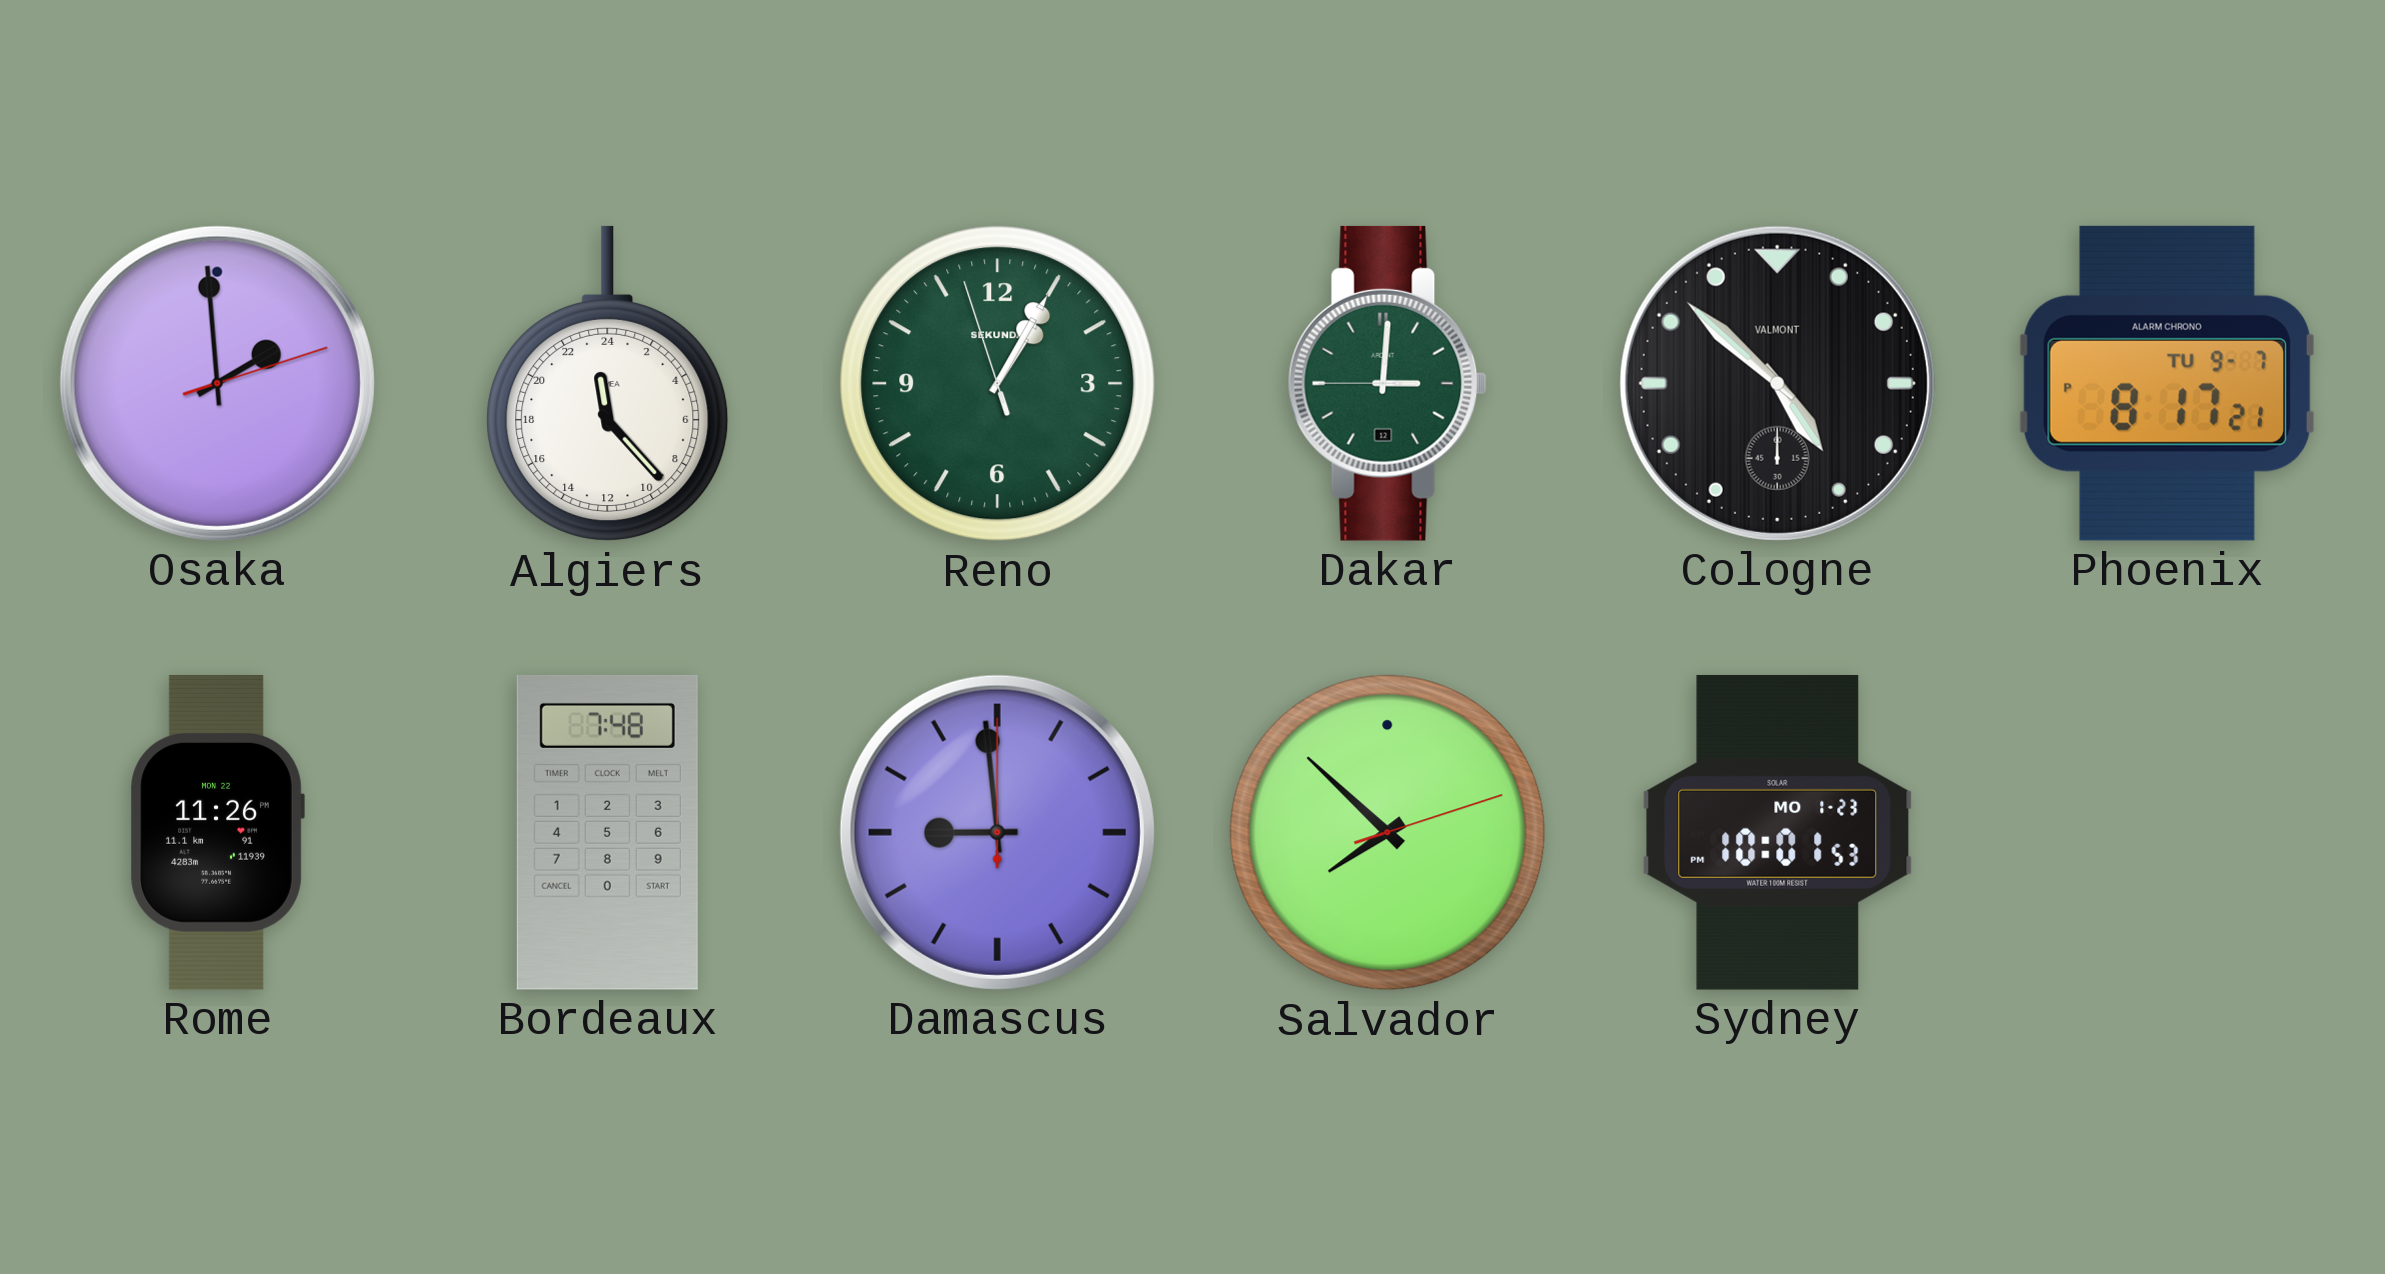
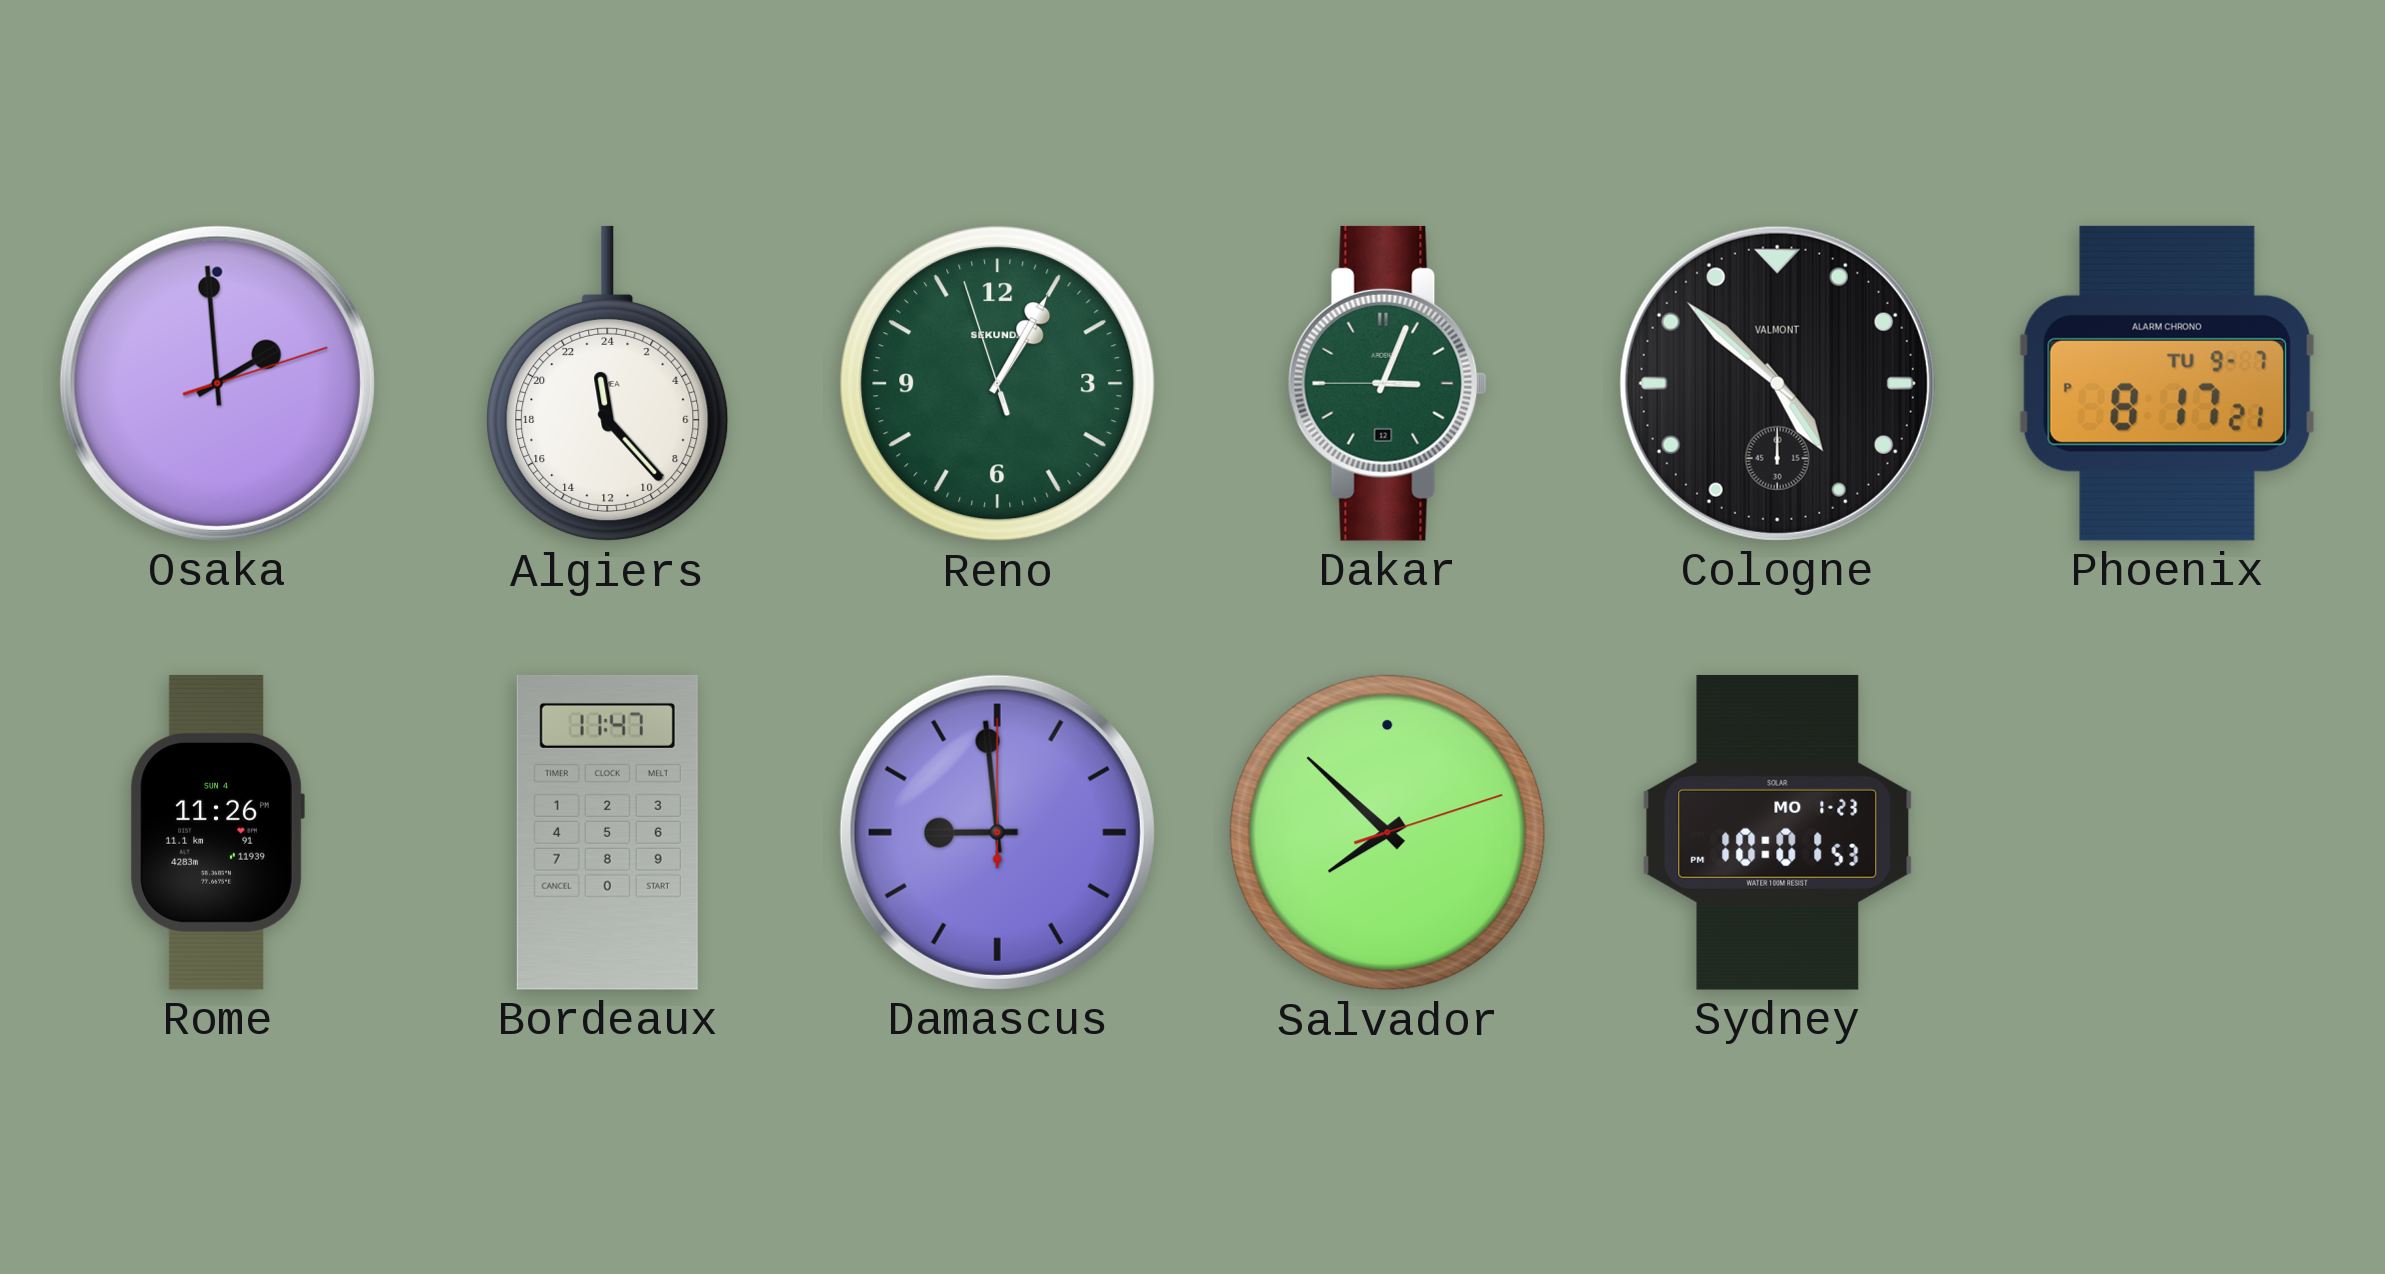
Dakar: 3:00 -> 3:03
Rome date: MON 22 -> SUN 4
Bordeaux: 7:48 -> 11:47
